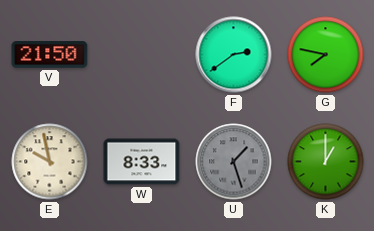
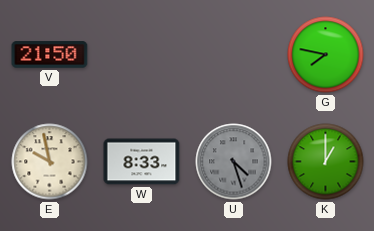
F: 2:39 -> none
U: 1:27 -> 4:27
